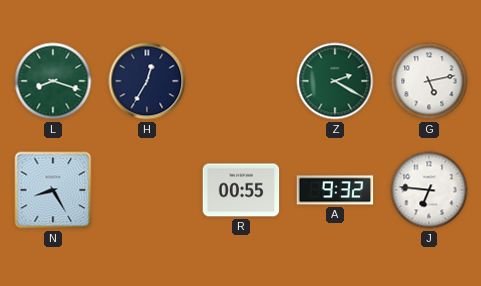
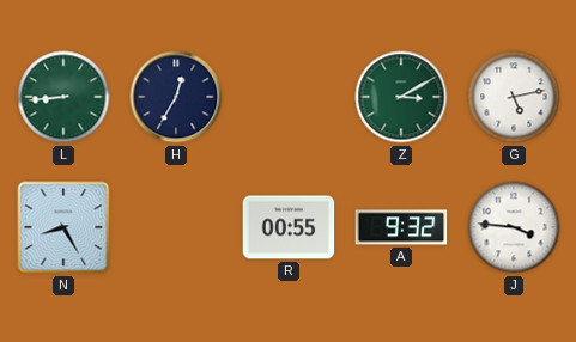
L: 8:18 -> 8:44
Z: 2:20 -> 3:10
J: 6:46 -> 3:46
